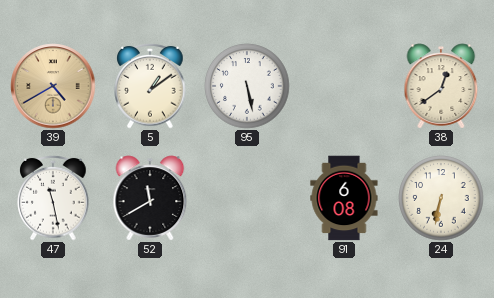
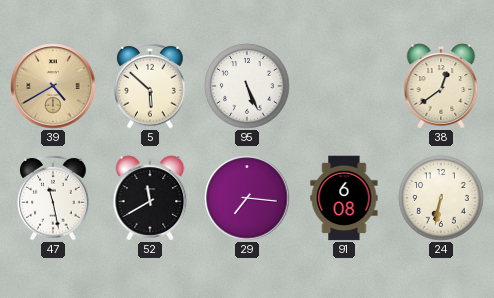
5: 1:09 -> 5:52
95: 5:28 -> 5:26
29: none -> 7:16
